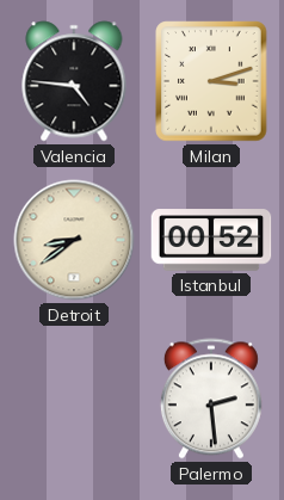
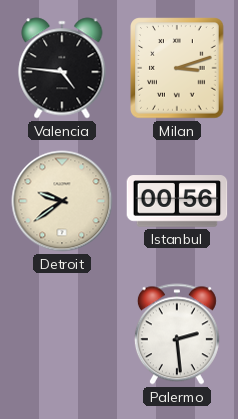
Detroit: 8:39 -> 9:39
Istanbul: 00:52 -> 00:56
